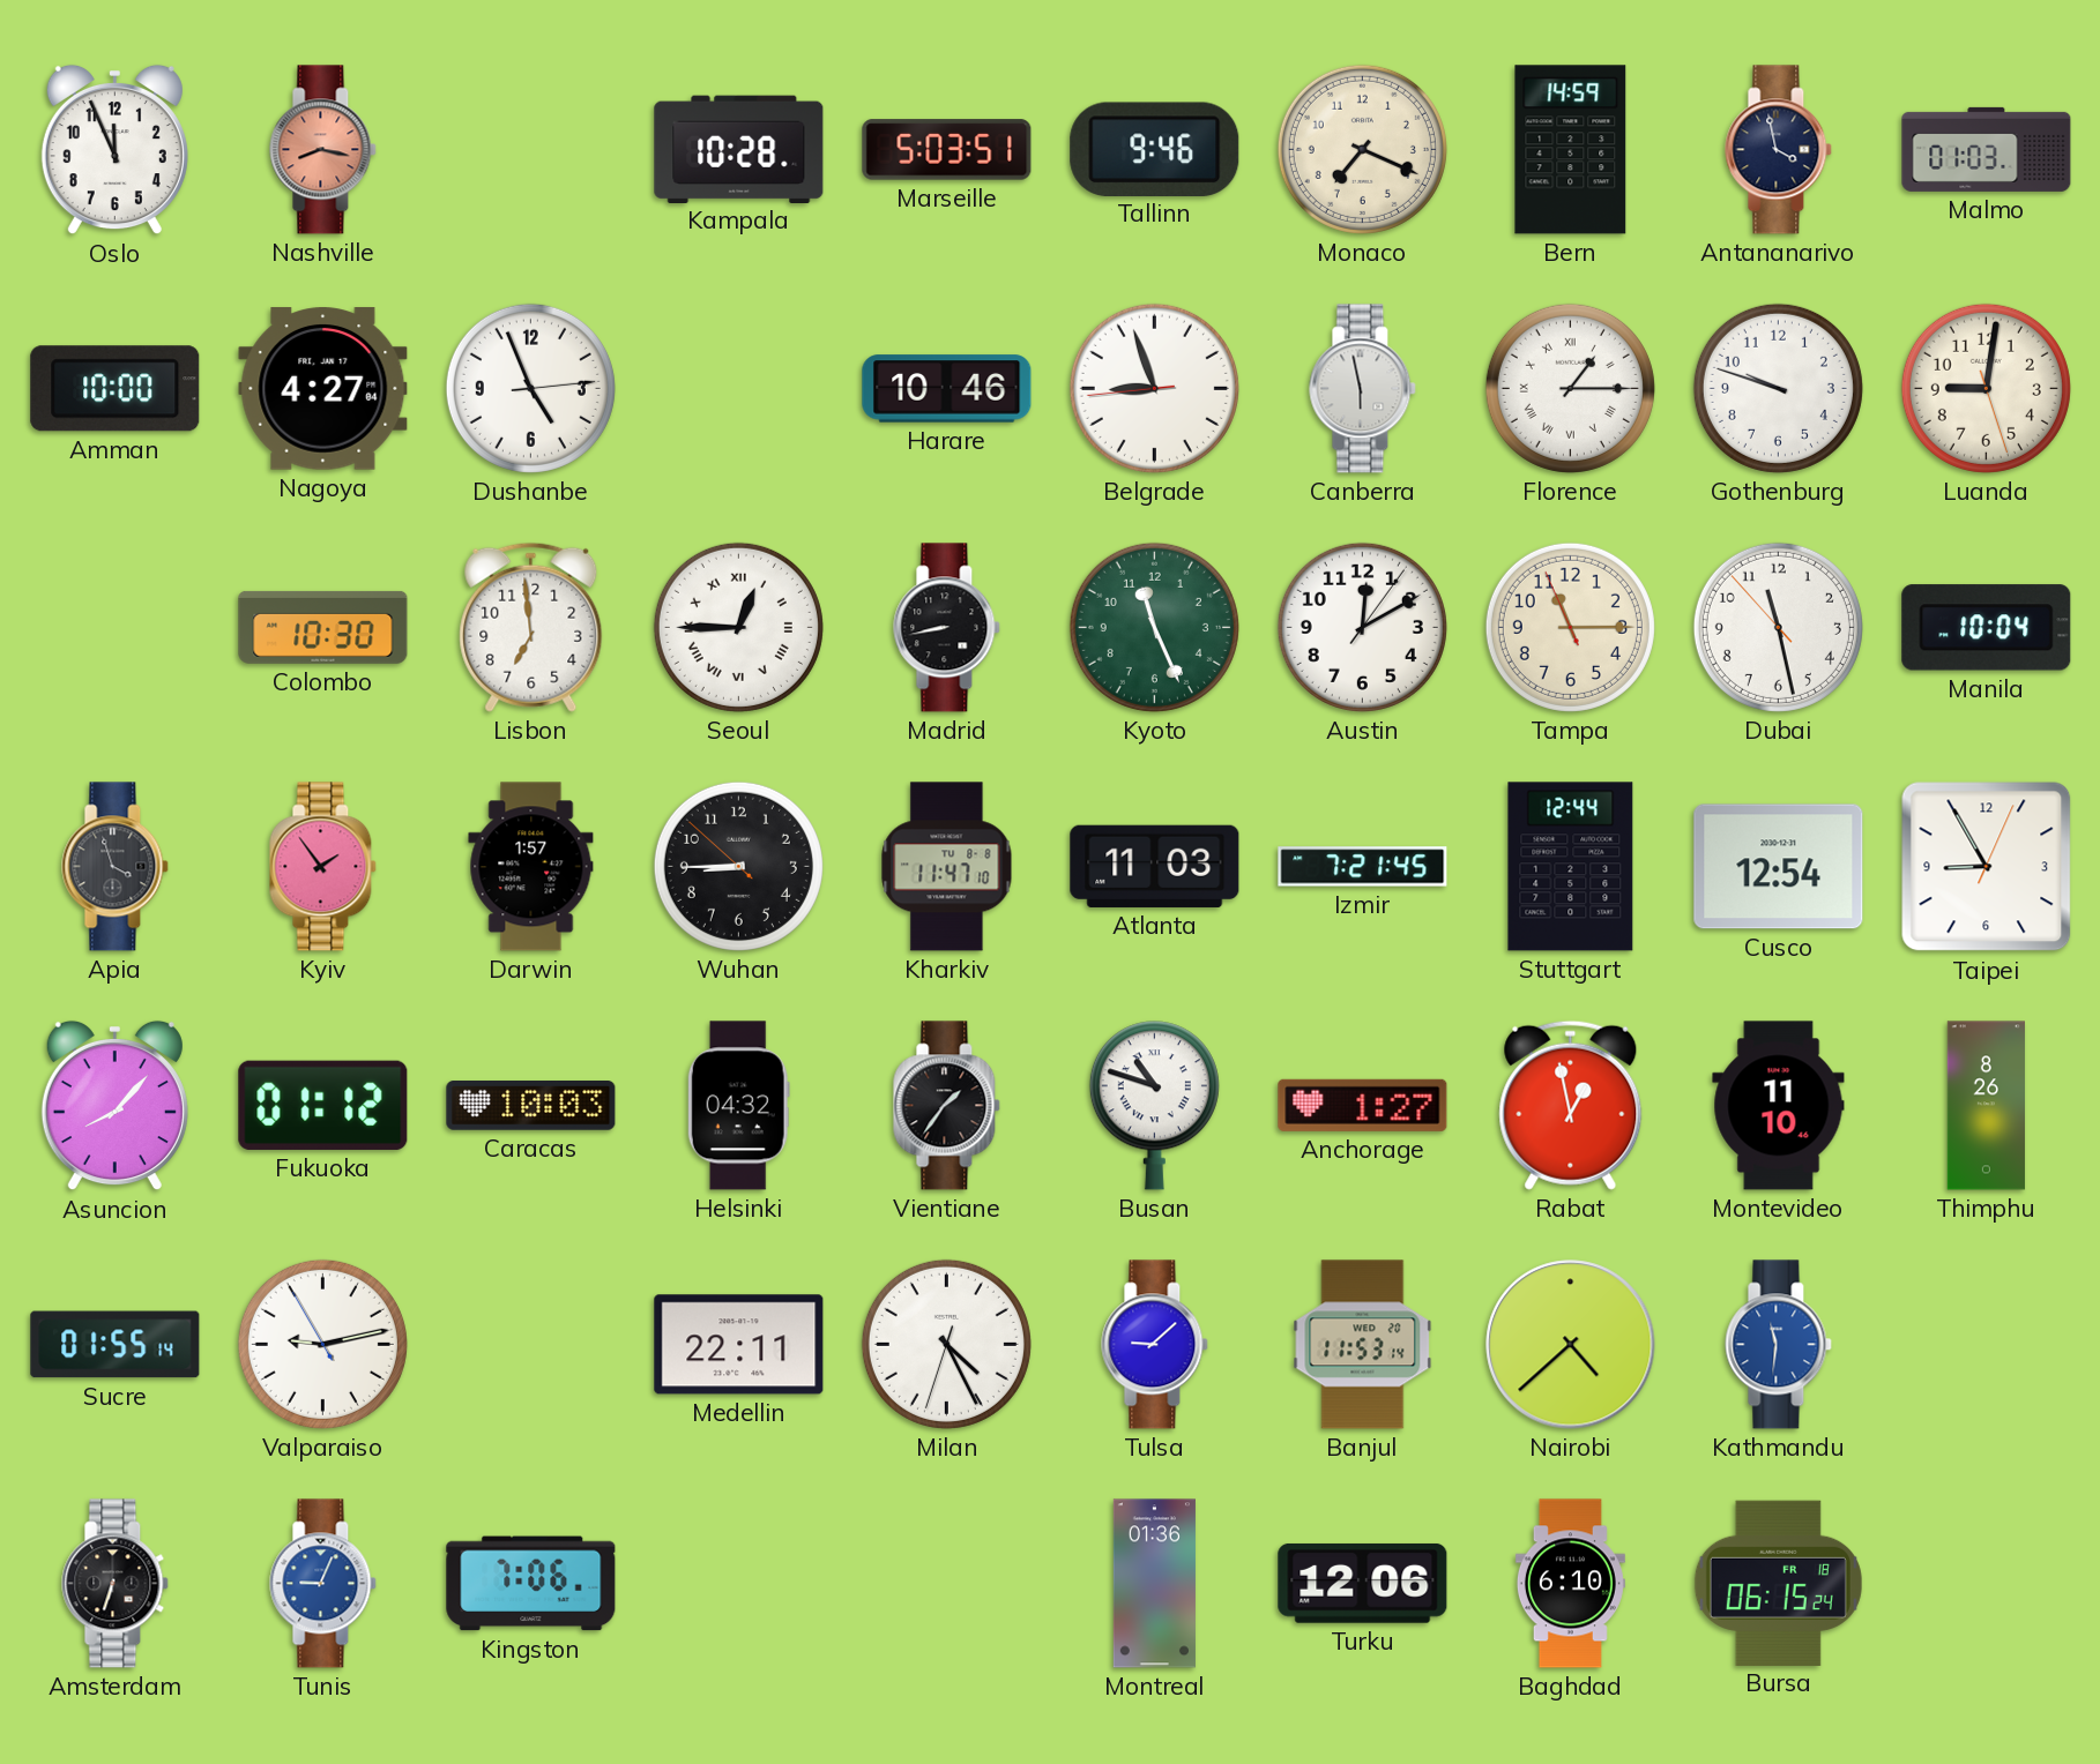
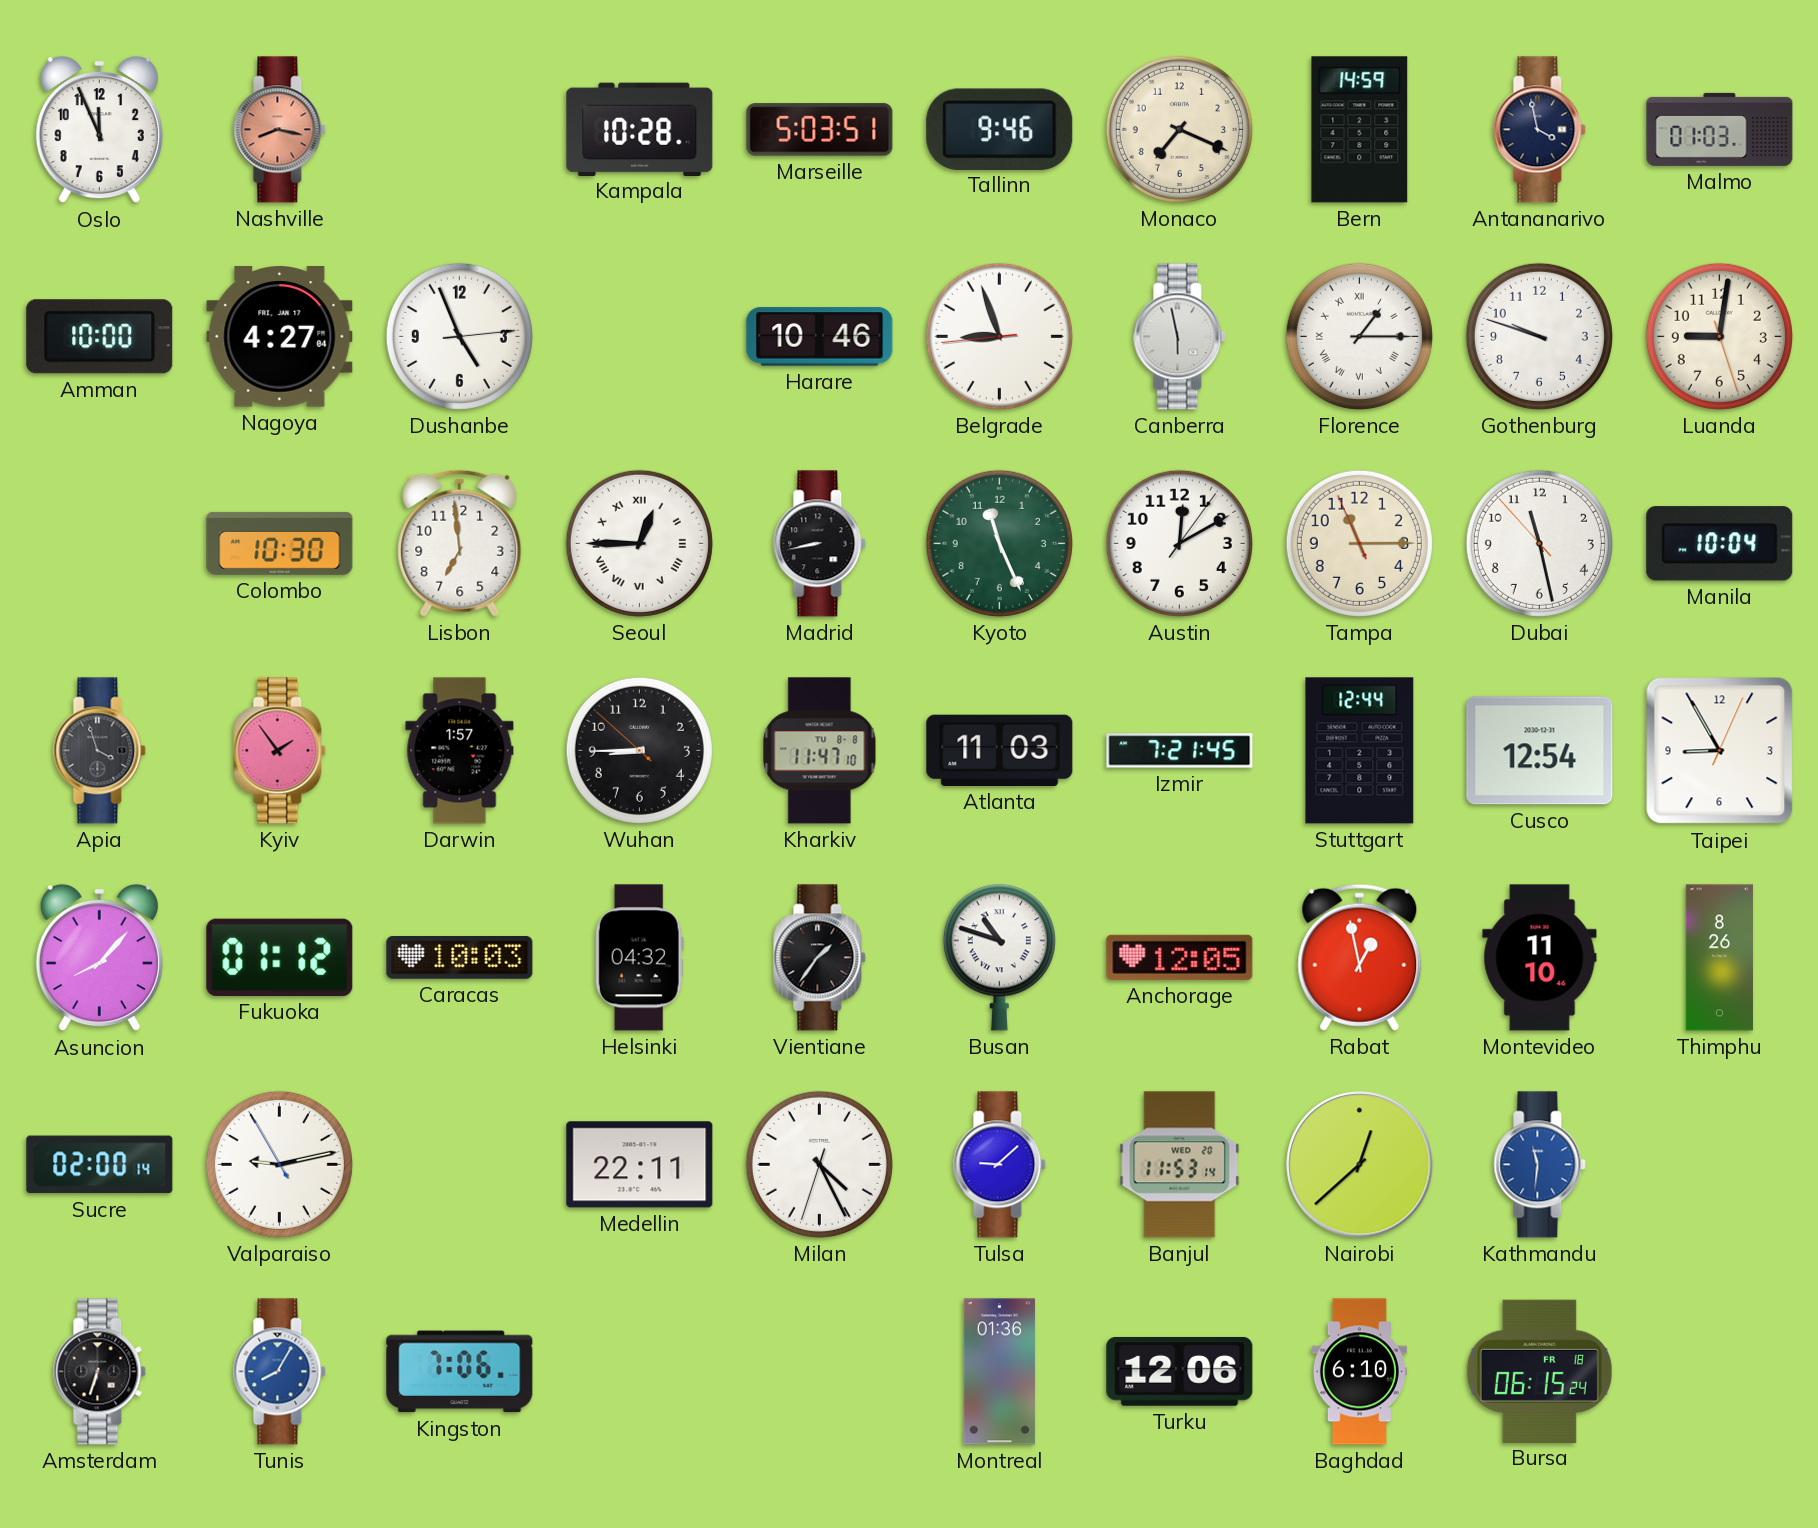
Anchorage: 1:27 -> 12:05
Sucre: 01:55 -> 02:00
Nairobi: 4:38 -> 12:38
Tunis: 9:04 -> 8:05
